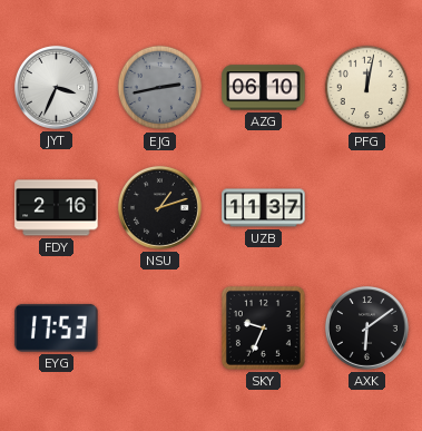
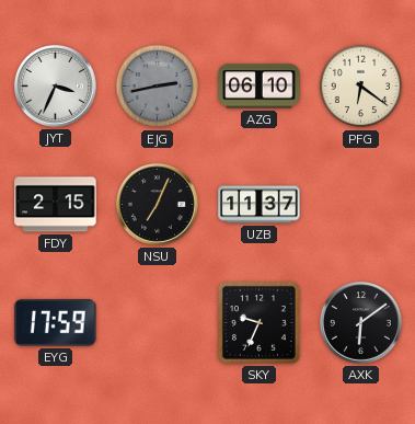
PFG: 12:02 -> 6:21
FDY: 2:16 -> 2:15
NSU: 1:12 -> 7:04
EYG: 17:53 -> 17:59
